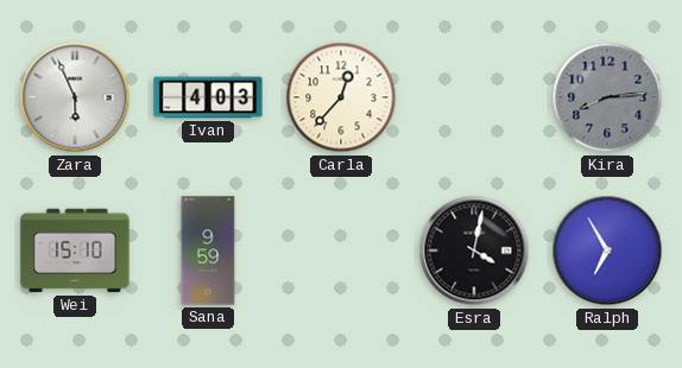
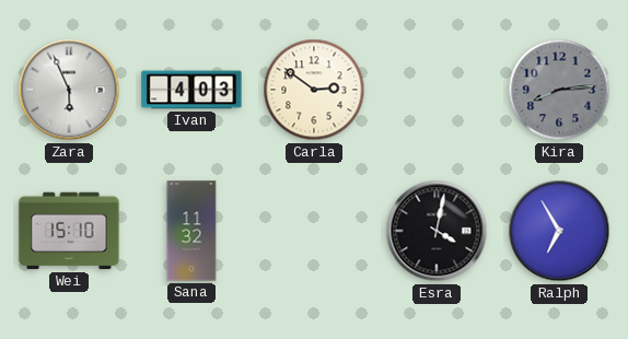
Carla: 12:37 -> 2:51
Sana: 9:59 -> 11:32
